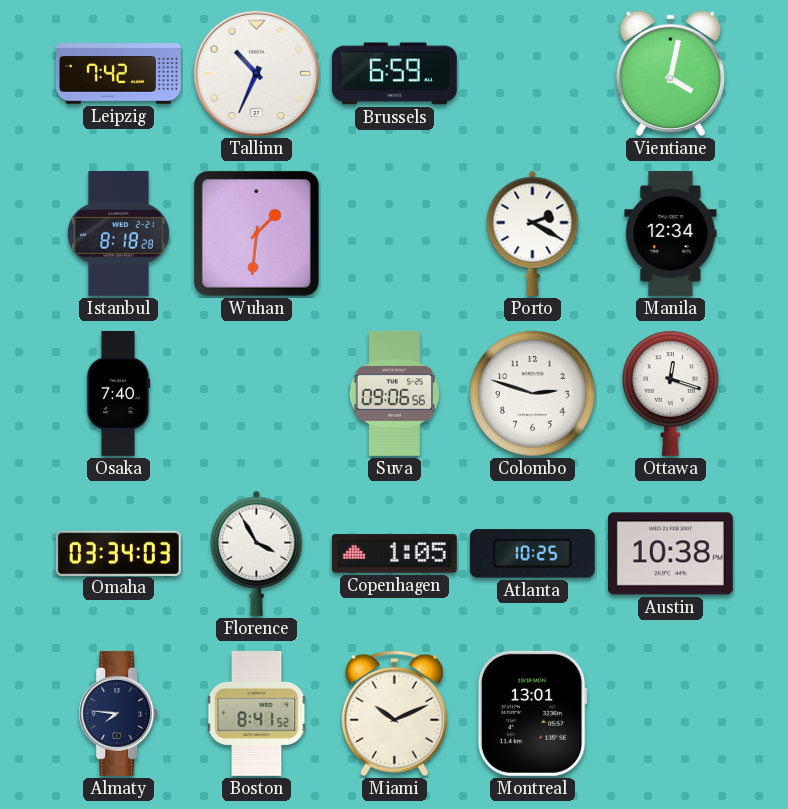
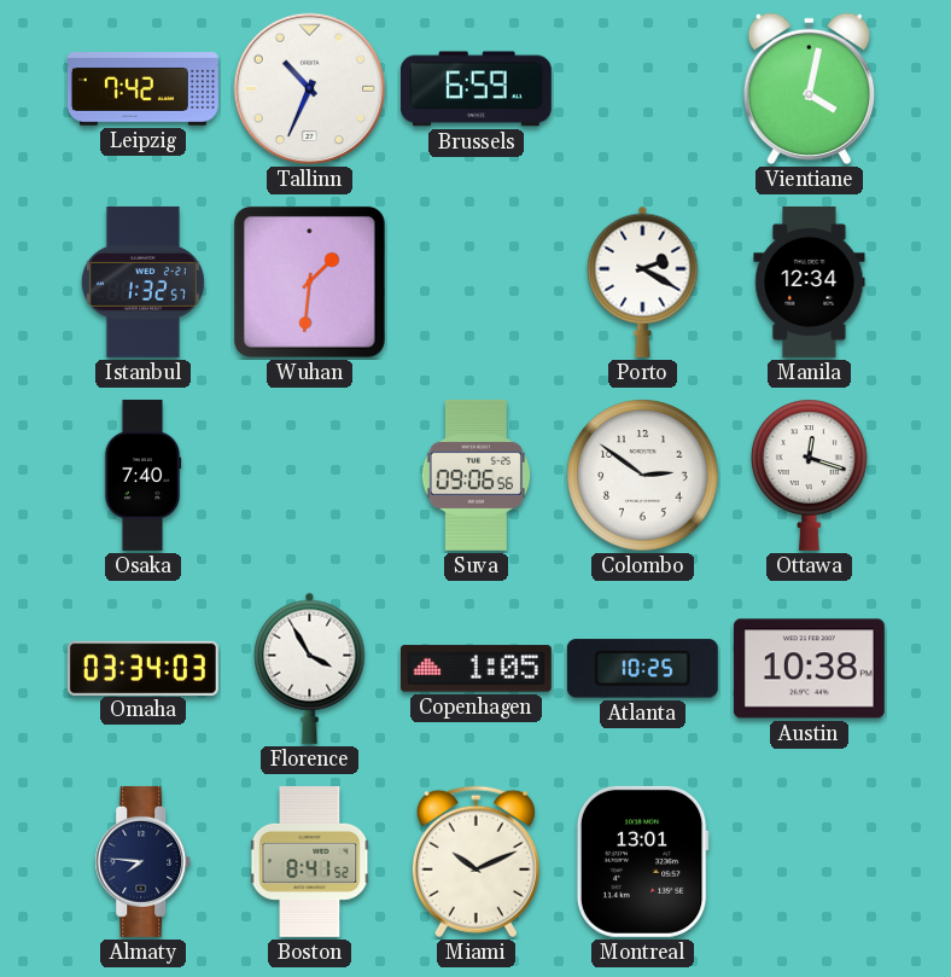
Istanbul: 8:18 -> 1:32
Colombo: 2:48 -> 2:51
